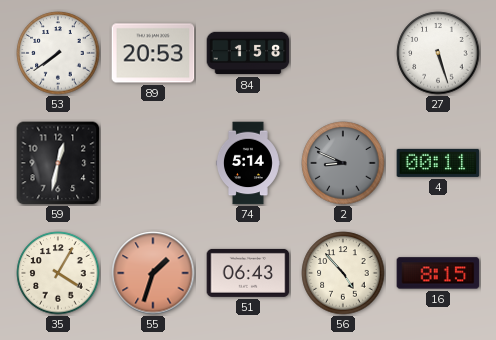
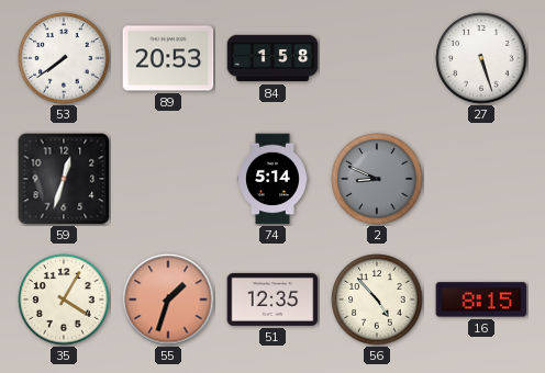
59: 12:32 -> 12:33
4: 00:11 -> none
51: 06:43 -> 12:35
